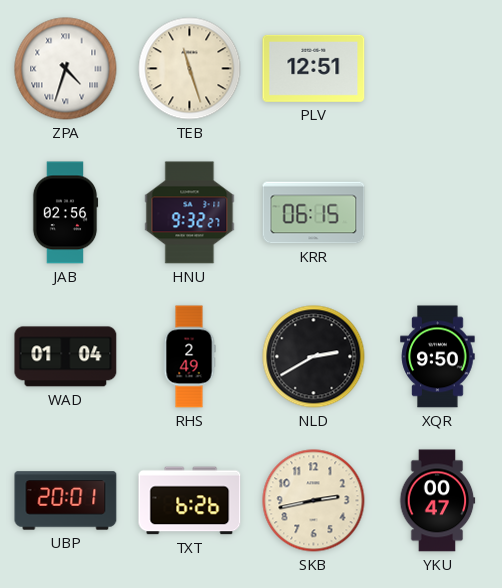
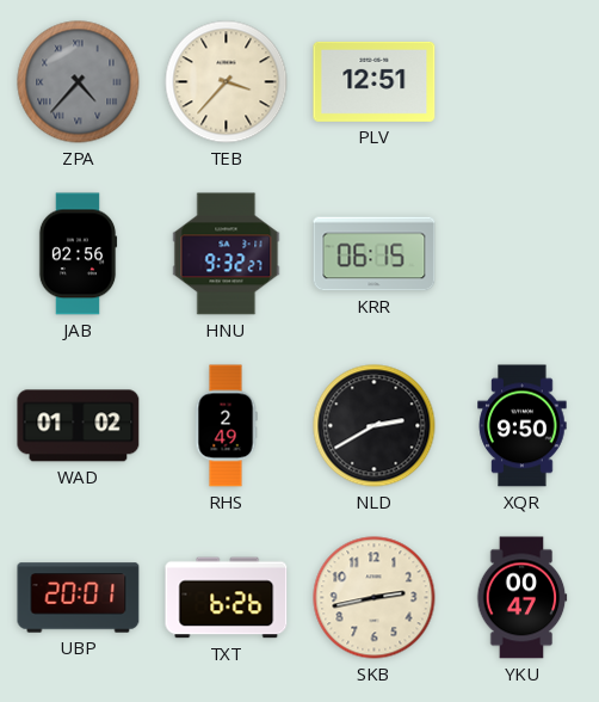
ZPA: 4:33 -> 4:37
ZPA dial: white -> grey
TEB: 11:27 -> 3:37
WAD: 01:04 -> 01:02
